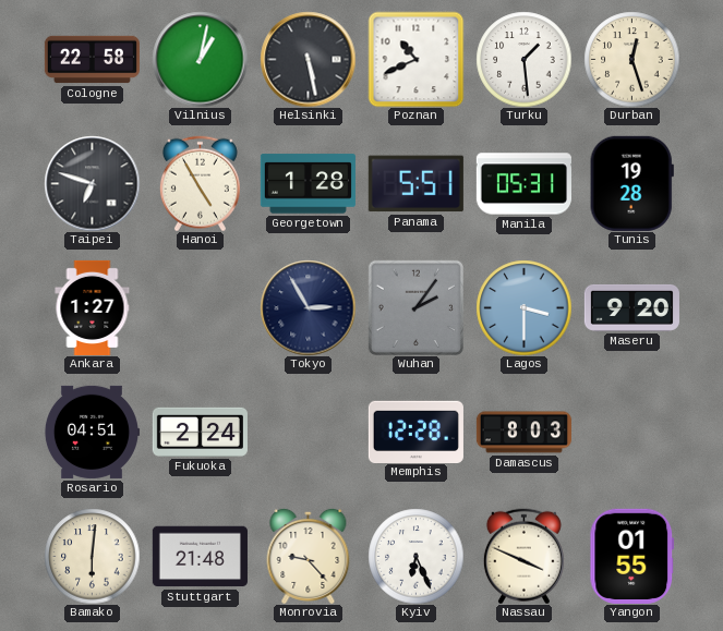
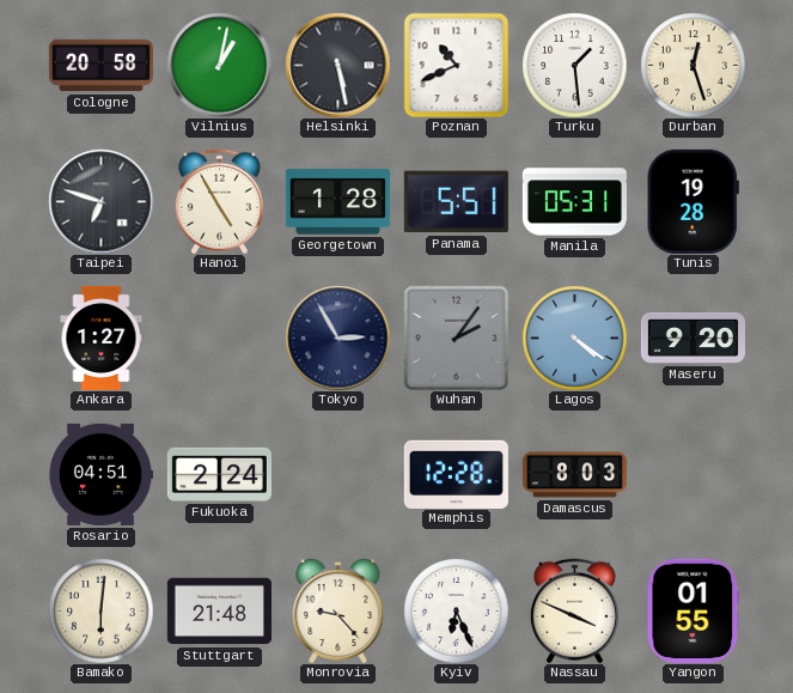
Cologne: 22:58 -> 20:58
Lagos: 3:30 -> 4:21
